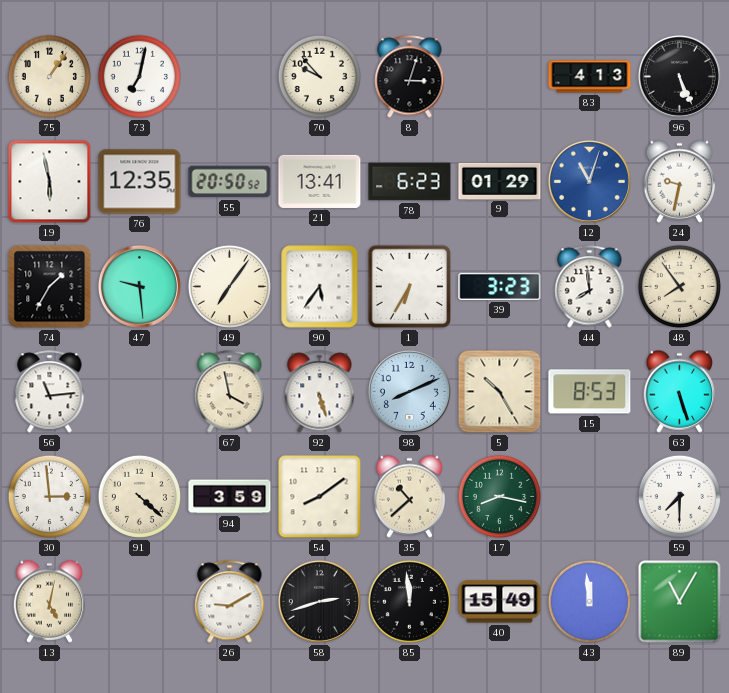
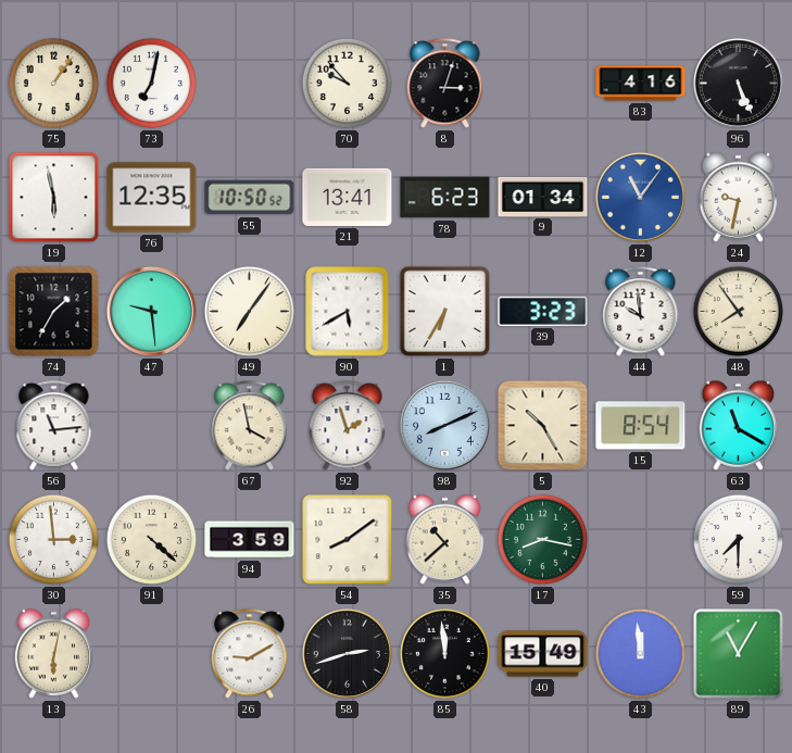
83: 4:13 -> 4:16
55: 20:50 -> 10:50
9: 01:29 -> 01:34
12: 11:03 -> 11:06
90: 5:36 -> 5:40
44: 7:59 -> 9:59
92: 5:27 -> 1:57
15: 8:53 -> 8:54
63: 5:27 -> 11:20
13: 5:02 -> 6:02
